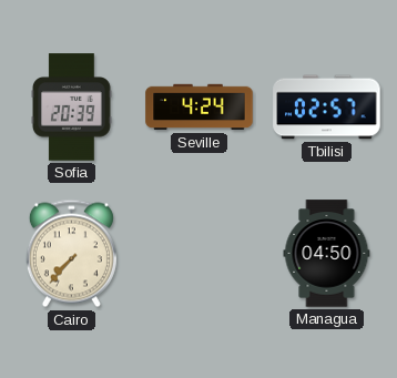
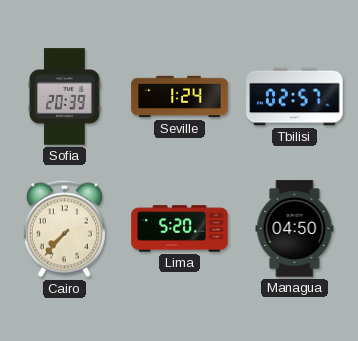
Seville: 4:24 -> 1:24
Lima: none -> 5:20
